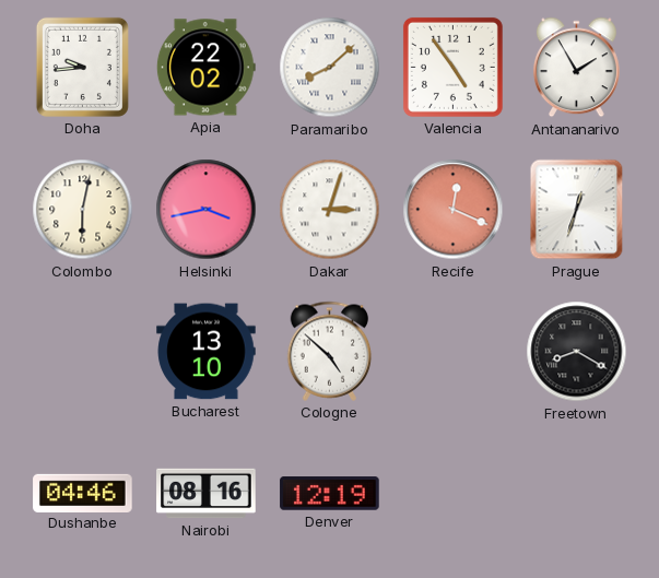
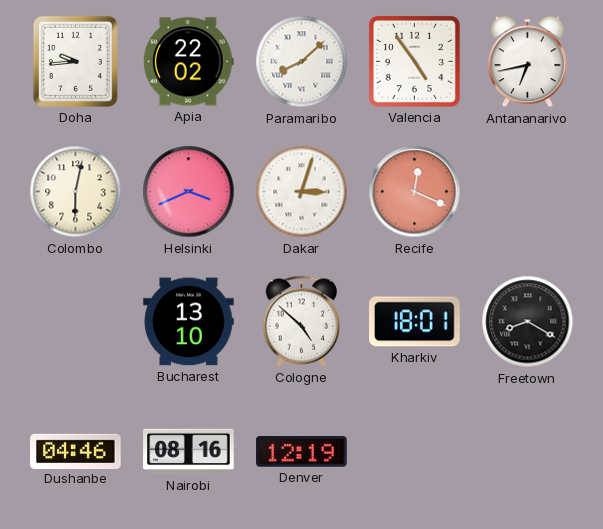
Antananarivo: 1:55 -> 6:43
Helsinki: 3:43 -> 3:41
Prague: 12:33 -> none
Kharkiv: none -> 18:01
